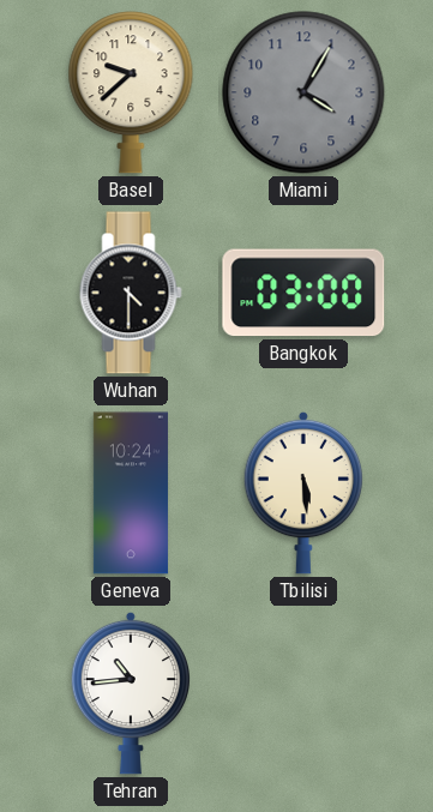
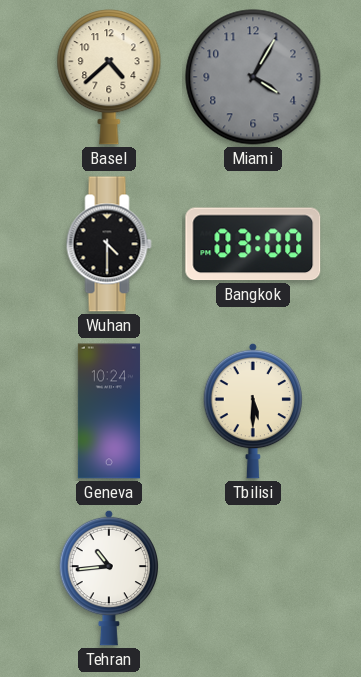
Basel: 9:38 -> 4:38
Tbilisi: 5:29 -> 5:30
